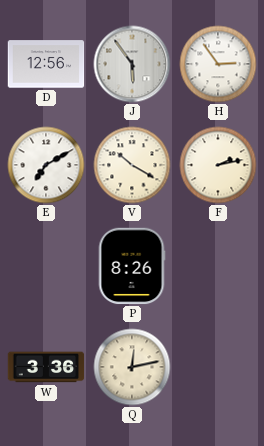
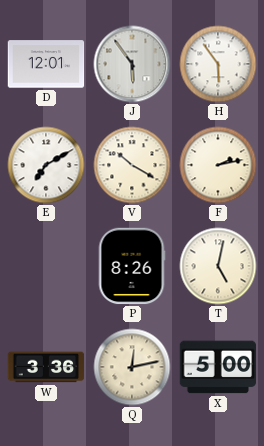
D: 12:56 -> 12:01
H: 2:54 -> 5:54
T: none -> 5:02
X: none -> 5:00
